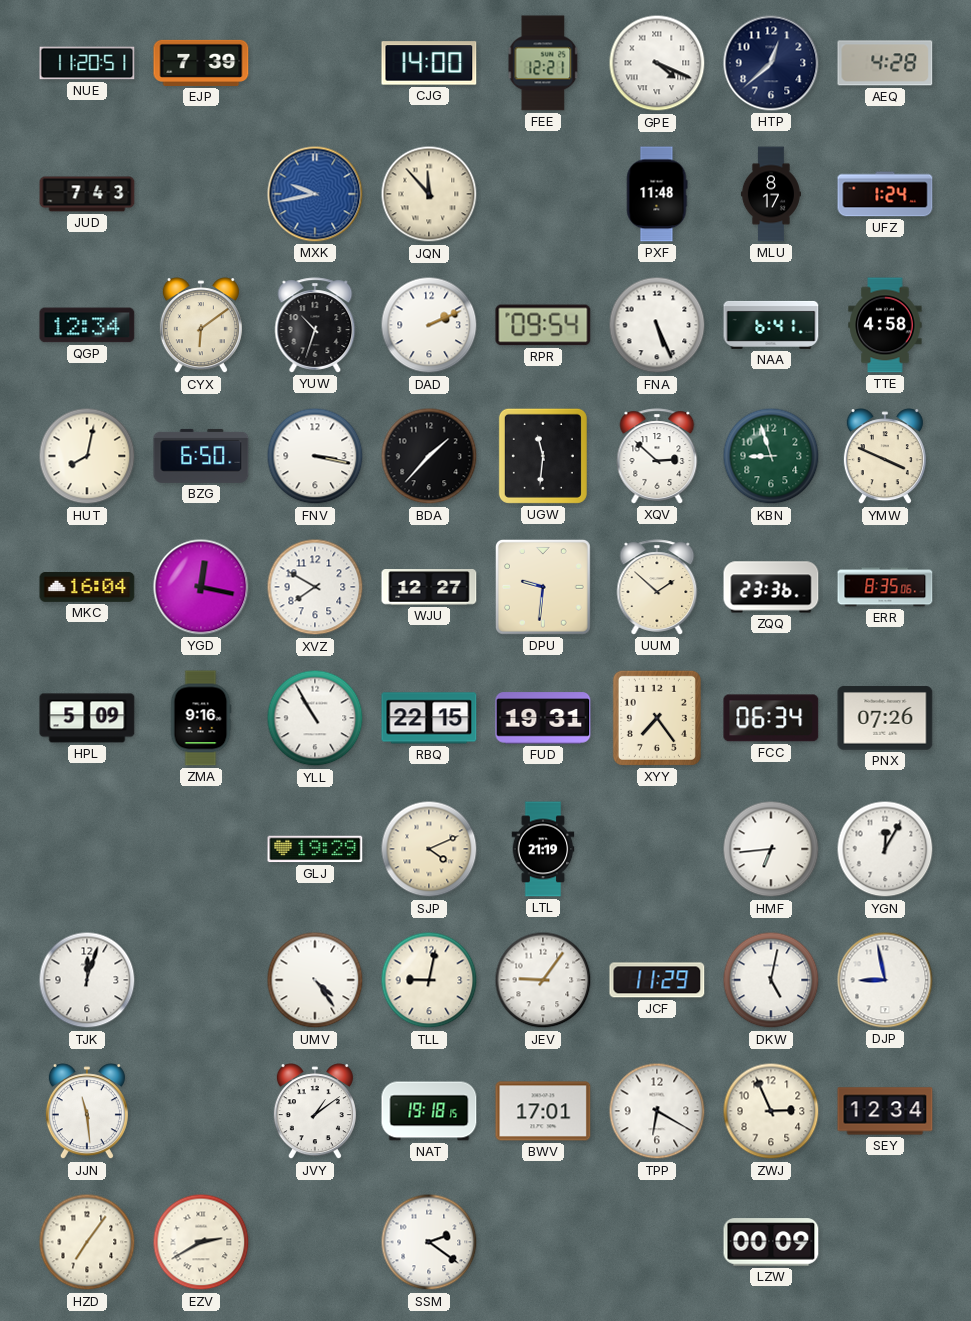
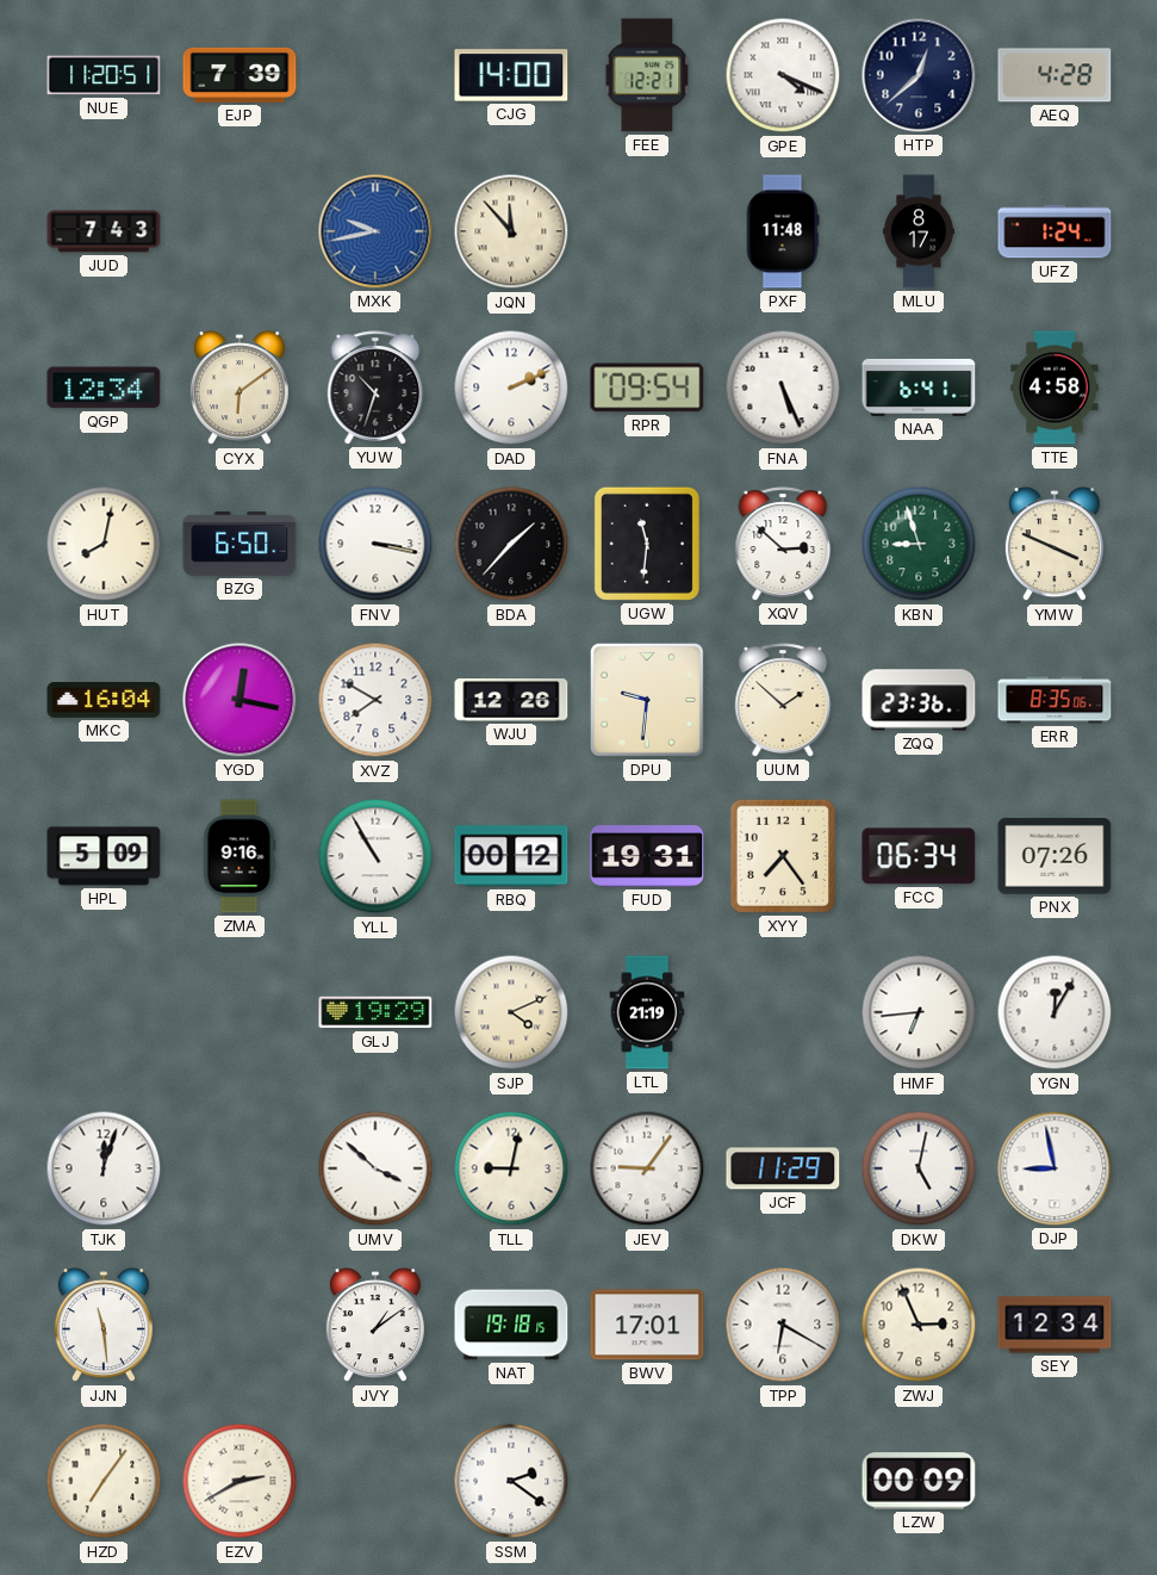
WJU: 12:27 -> 12:26
RBQ: 22:15 -> 00:12
UMV: 4:24 -> 3:52
